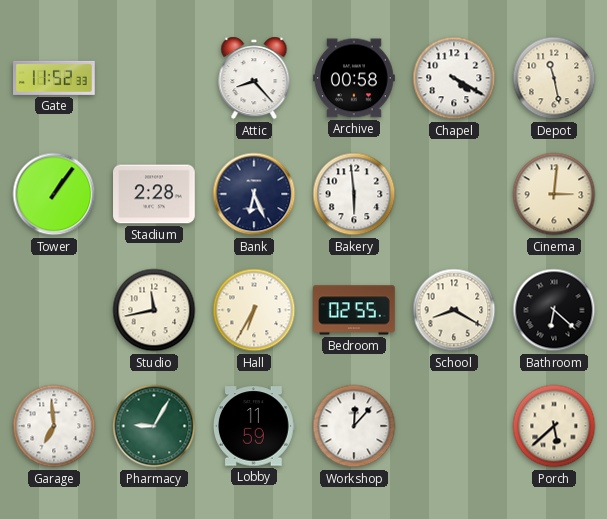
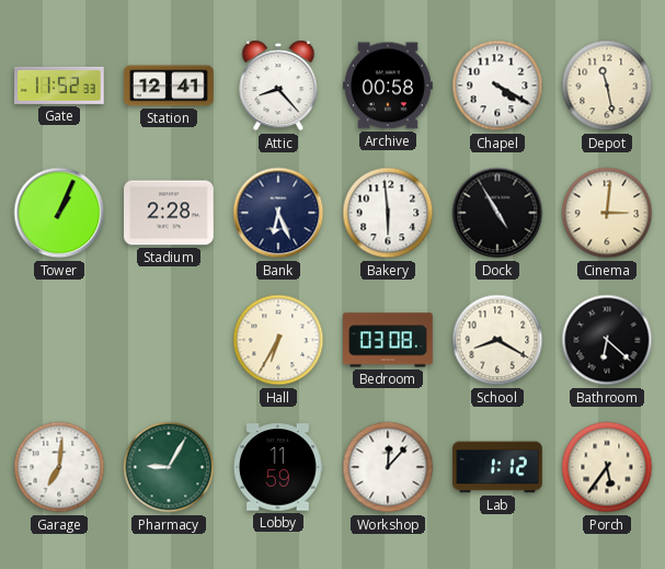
Station: none -> 12:41
Tower: 1:06 -> 1:04
Dock: none -> 4:55
Studio: 11:43 -> none
Bedroom: 02:55 -> 03:08
Garage: 6:59 -> 7:01
Lab: none -> 1:12
Porch: 5:38 -> 5:36
